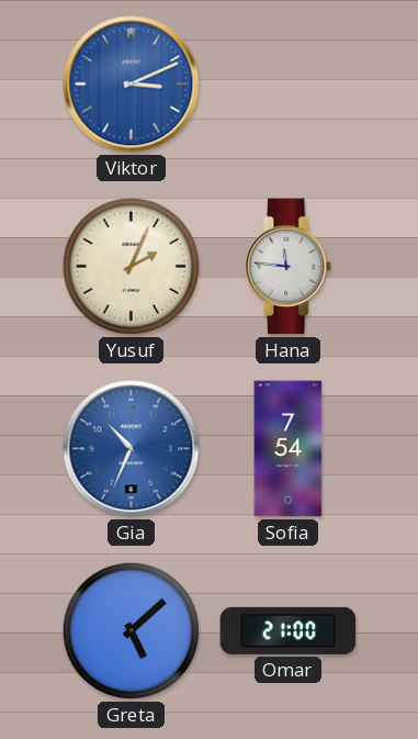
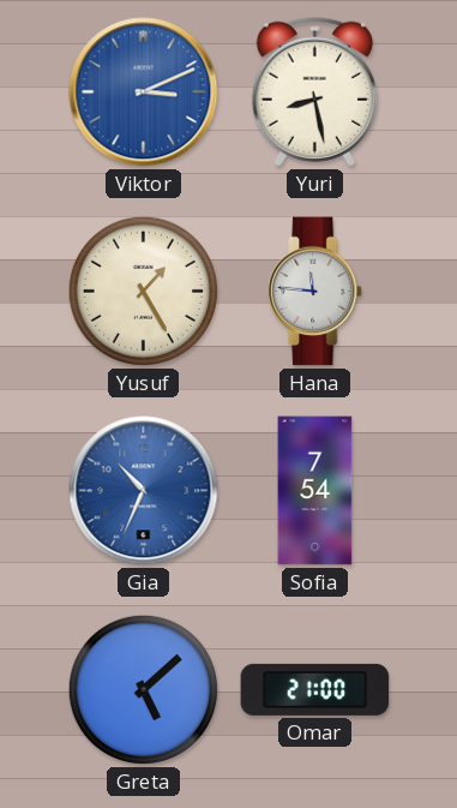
Yuri: none -> 8:28
Yusuf: 2:04 -> 1:25
